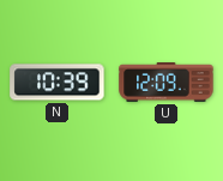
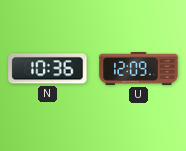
N: 10:39 -> 10:36
